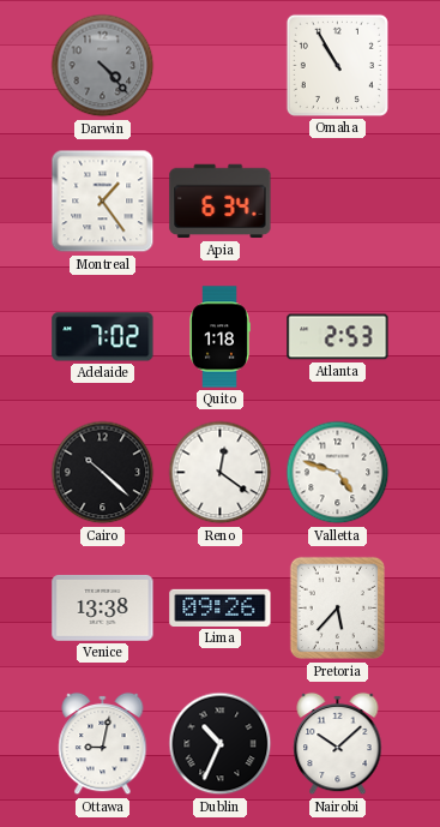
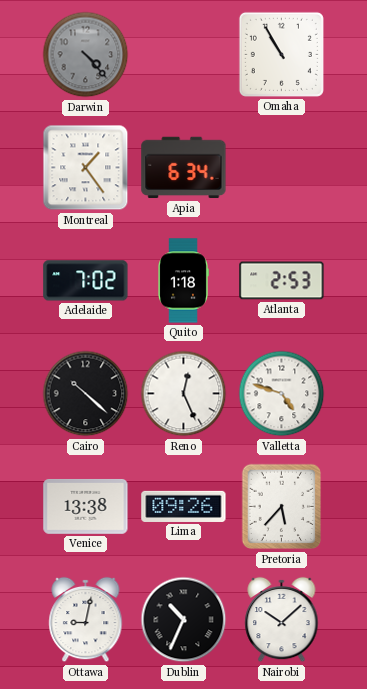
Reno: 12:21 -> 12:26
